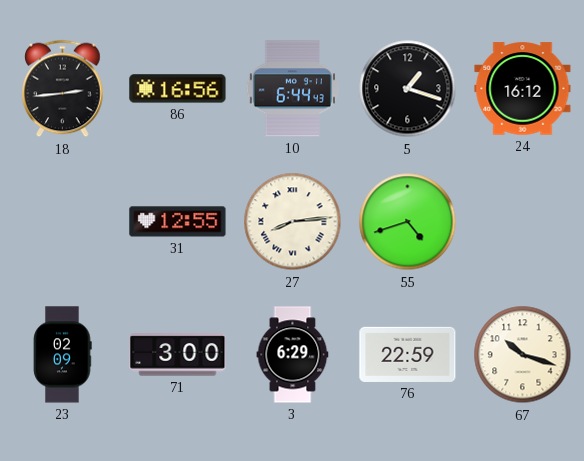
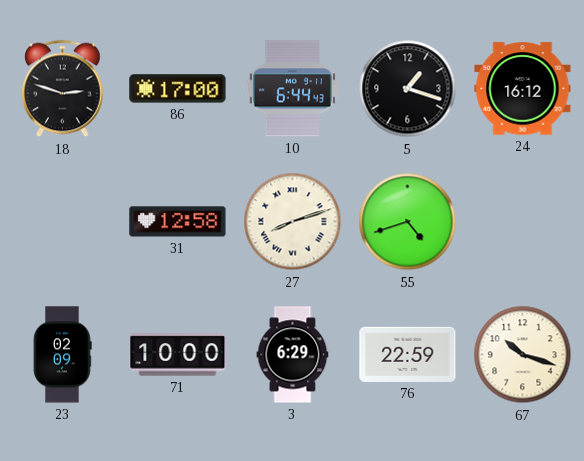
18: 2:44 -> 2:48
86: 16:56 -> 17:00
31: 12:55 -> 12:58
27: 8:14 -> 8:12
71: 3:00 -> 10:00
